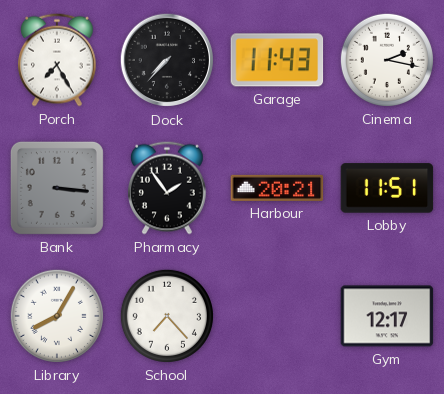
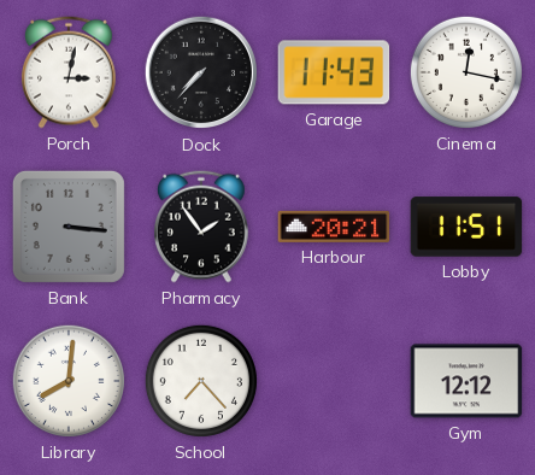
Porch: 7:25 -> 3:02
Cinema: 2:17 -> 12:17
Library: 8:05 -> 8:01
Gym: 12:17 -> 12:12
